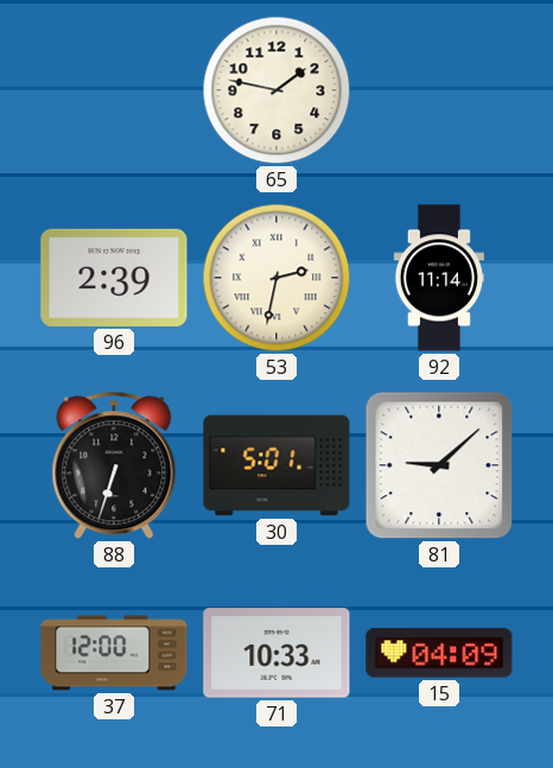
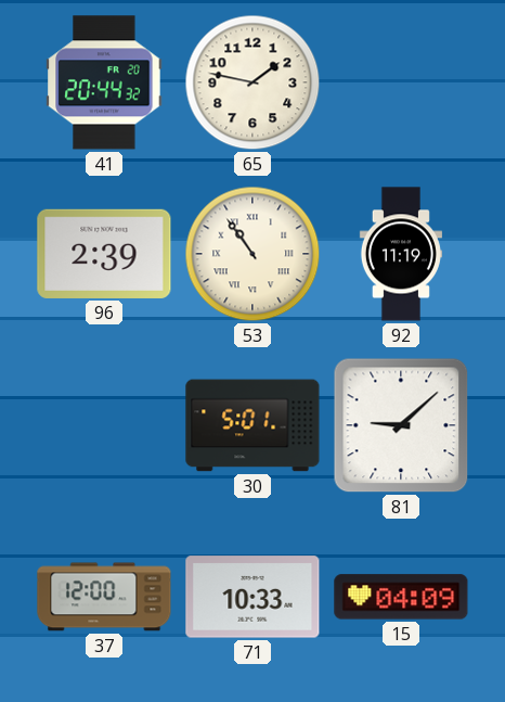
41: none -> 20:44
53: 2:32 -> 10:54
92: 11:14 -> 11:19
88: 6:33 -> none
